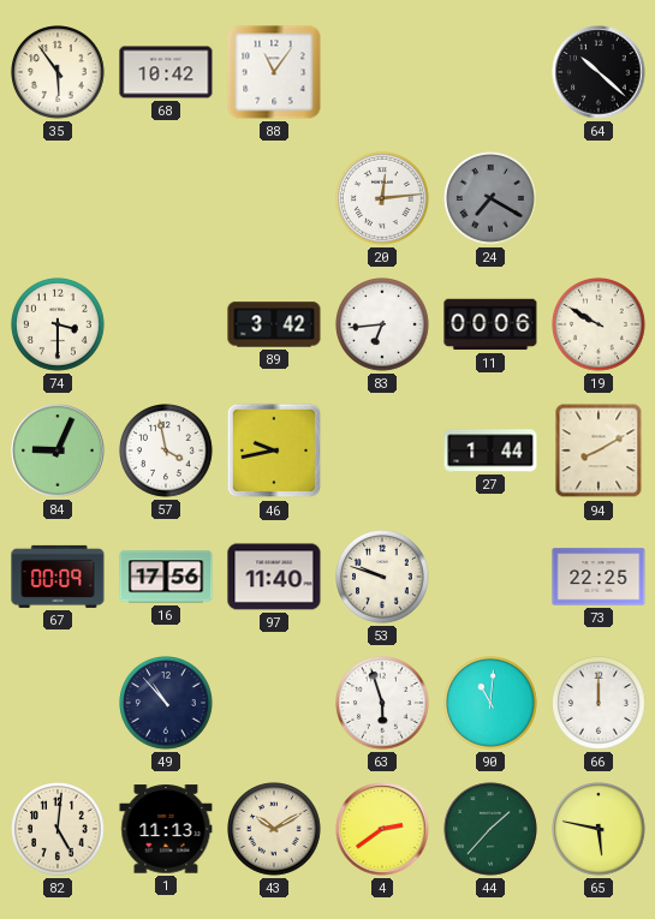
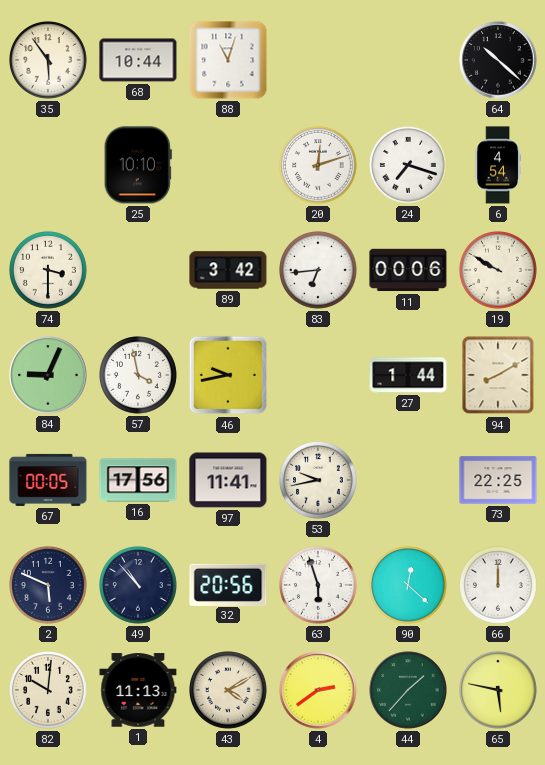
68: 10:42 -> 10:44
88: 11:06 -> 11:03
25: none -> 10:10
20: 12:14 -> 12:12
24: 7:20 -> 7:18
24 dial: grey -> white
6: none -> 4:54
67: 00:09 -> 00:05
97: 11:40 -> 11:41
53: 9:48 -> 9:43
2: none -> 5:49
32: none -> 20:56
90: 11:01 -> 12:22
82: 5:01 -> 10:01
43: 10:10 -> 4:10
